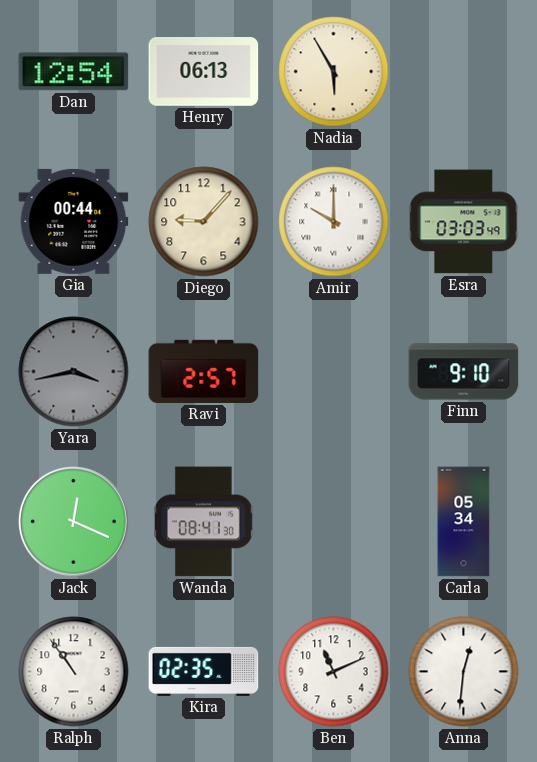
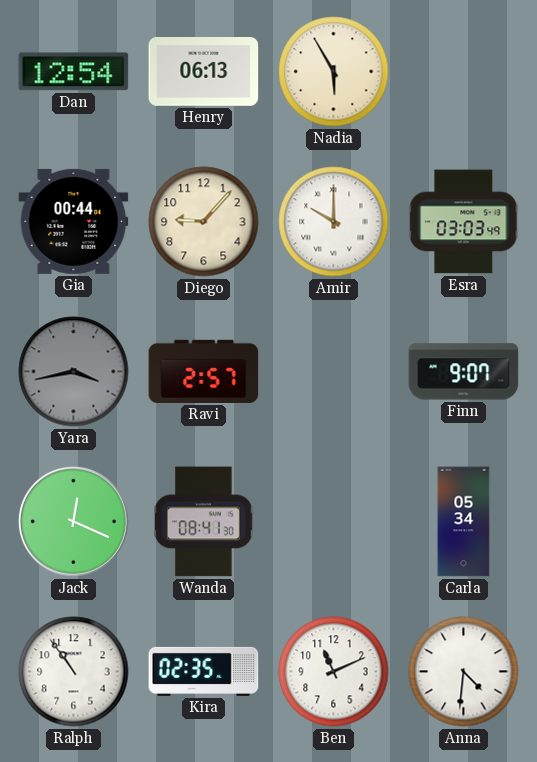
Finn: 9:10 -> 9:07
Anna: 12:31 -> 4:31
